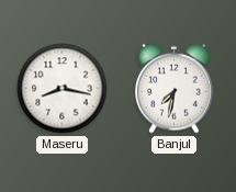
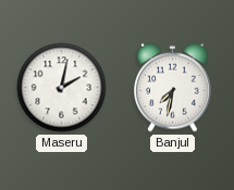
Maseru: 8:17 -> 2:02
